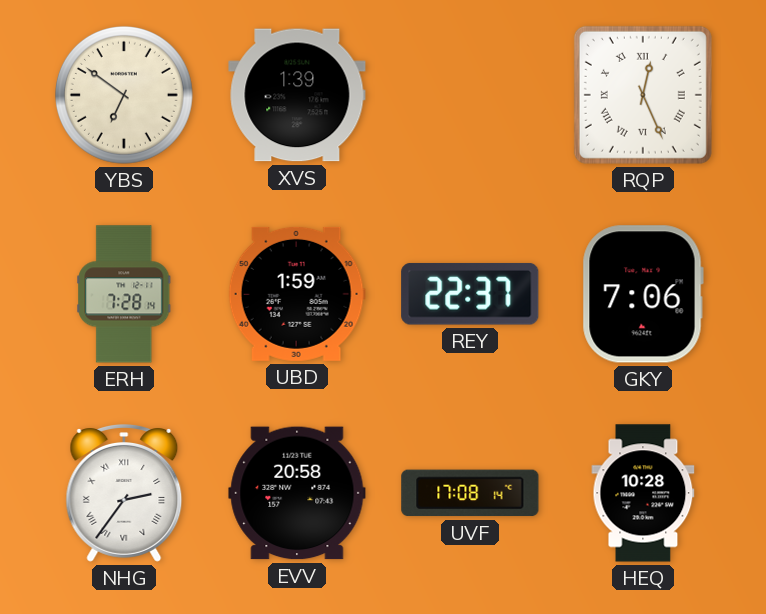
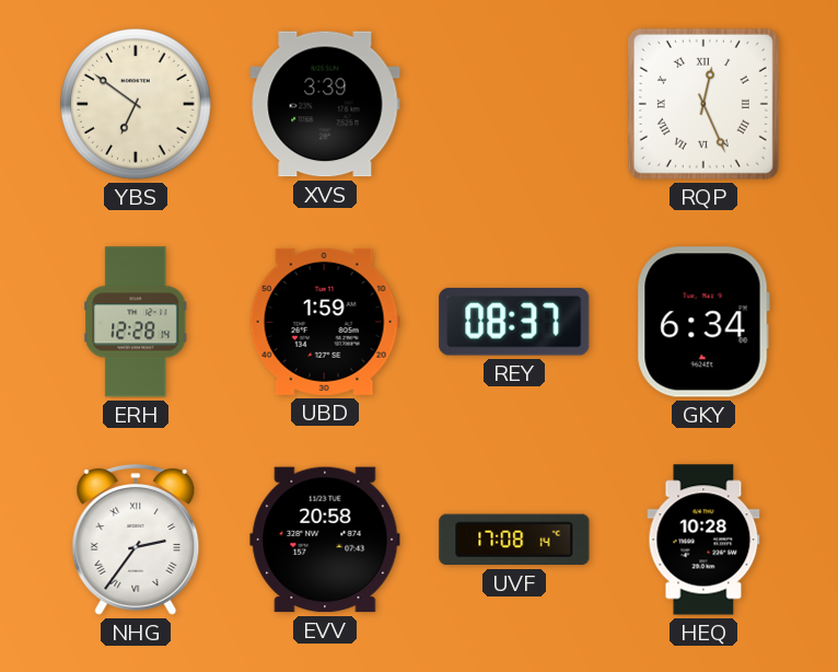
XVS: 1:39 -> 3:39
ERH: 7:28 -> 12:28
REY: 22:37 -> 08:37
GKY: 7:06 -> 6:34
